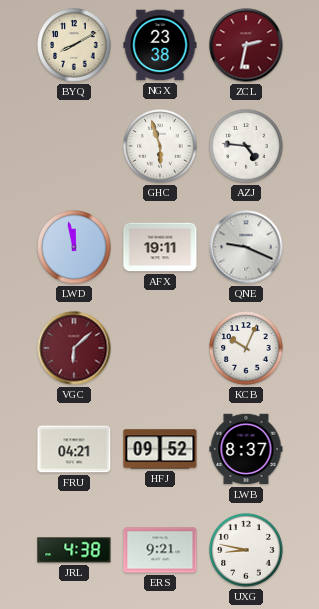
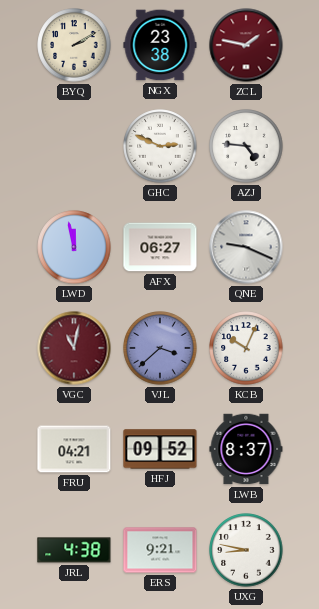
BYQ: 8:10 -> 2:10
ZCL: 2:32 -> 1:47
GHC: 5:57 -> 2:49
AFX: 19:11 -> 06:27
VGC: 6:08 -> 11:02
VJL: none -> 3:38
